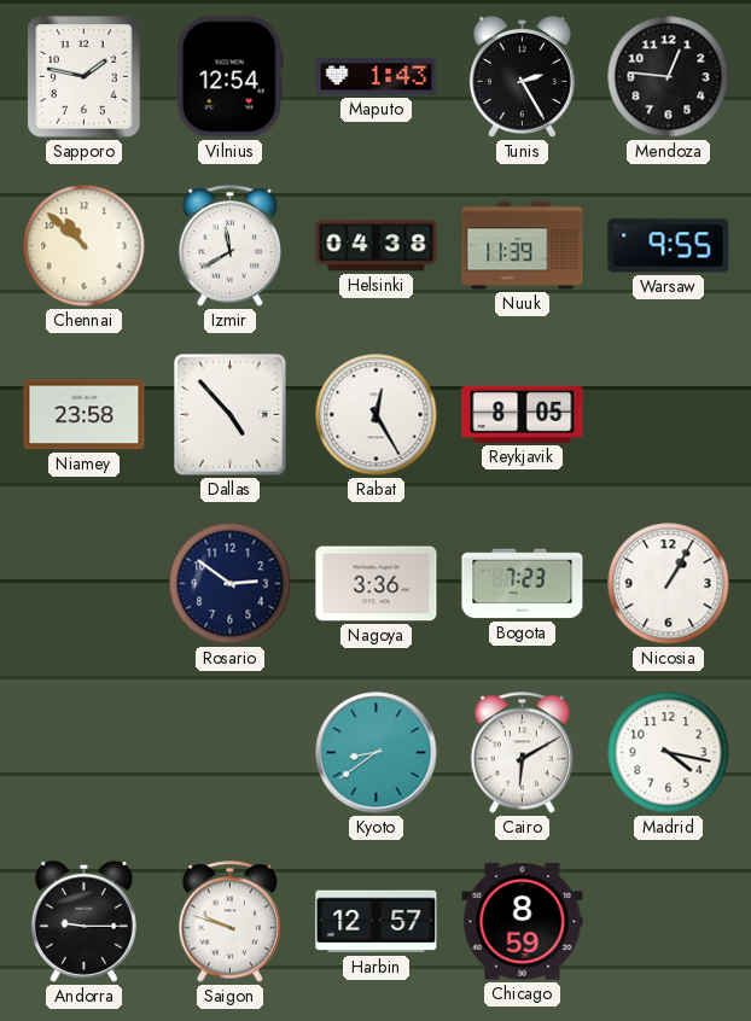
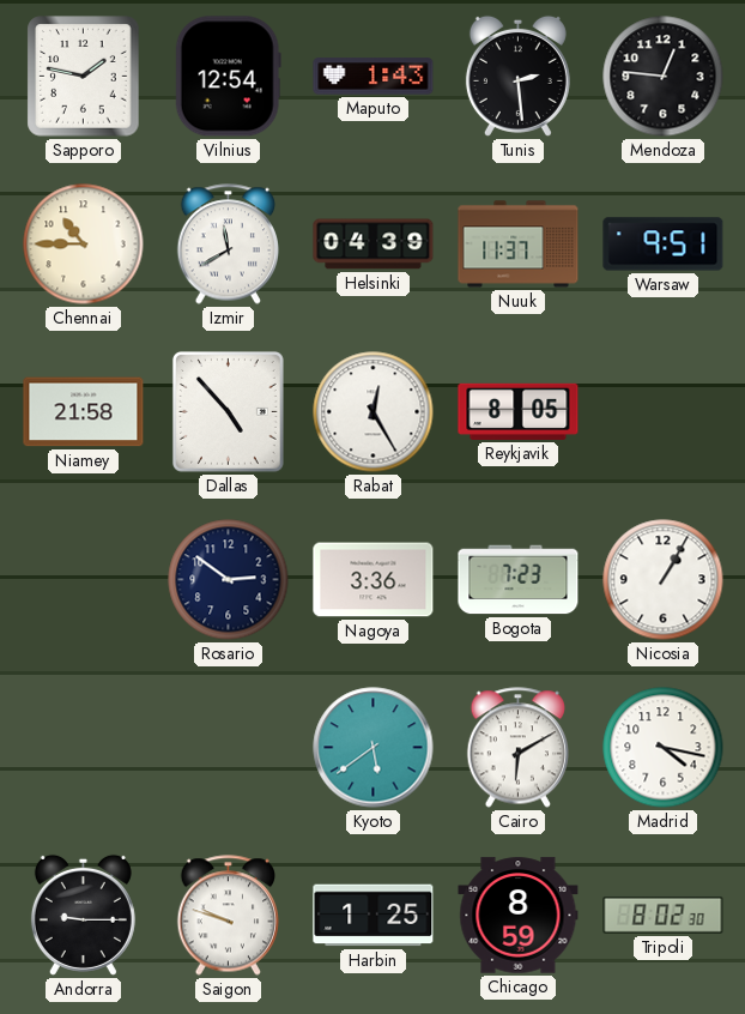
Tunis: 2:25 -> 2:29
Chennai: 10:52 -> 10:45
Helsinki: 04:38 -> 04:39
Nuuk: 11:39 -> 11:37
Warsaw: 9:55 -> 9:51
Niamey: 23:58 -> 21:58
Kyoto: 8:39 -> 5:39
Harbin: 12:57 -> 1:25
Tripoli: none -> 8:02
